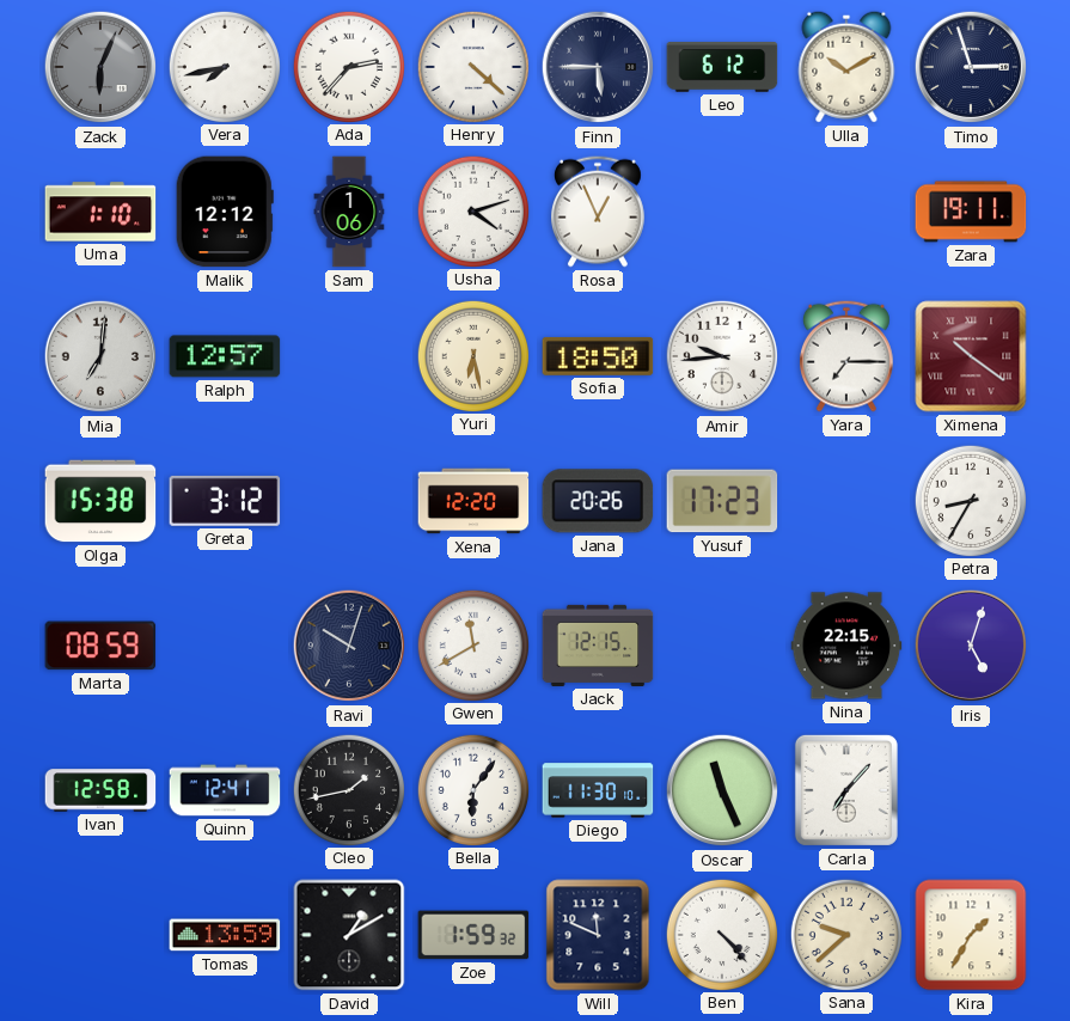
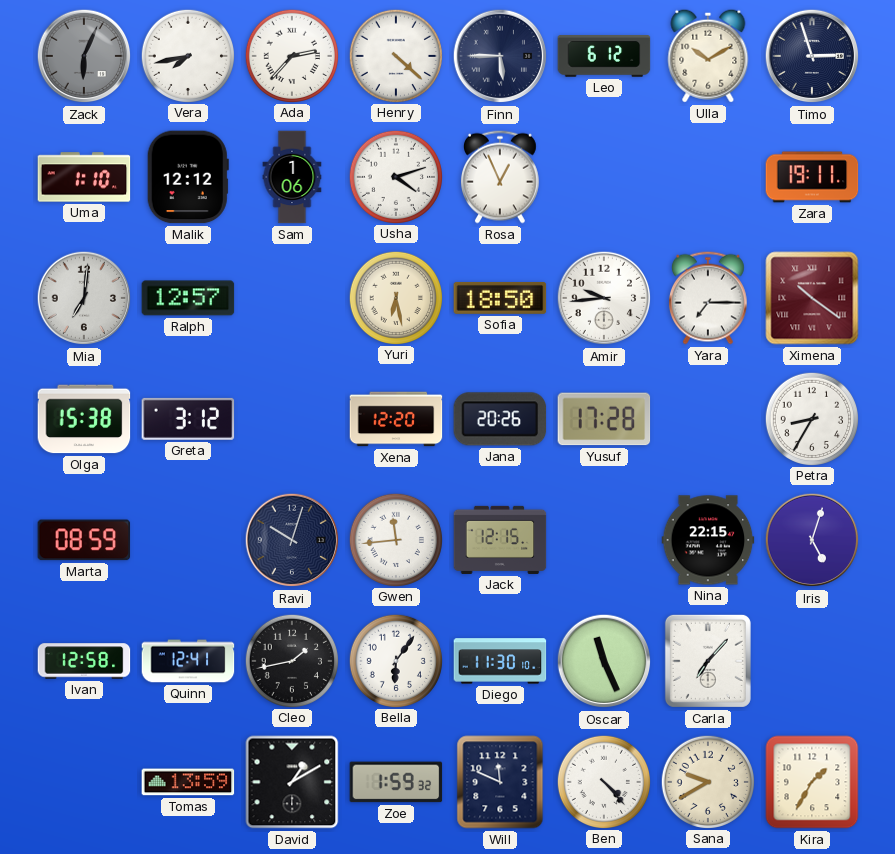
Yusuf: 17:23 -> 17:28
Gwen: 11:40 -> 11:44
Sana: 9:38 -> 9:40
